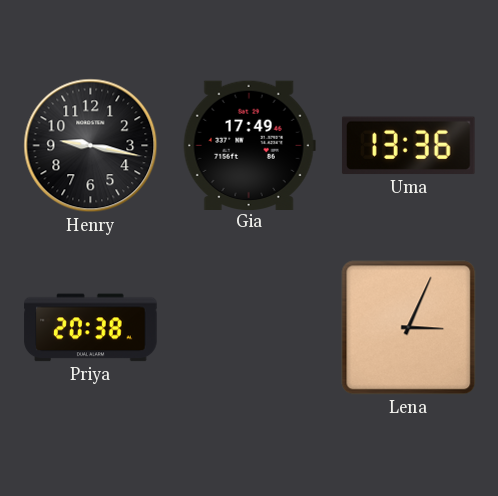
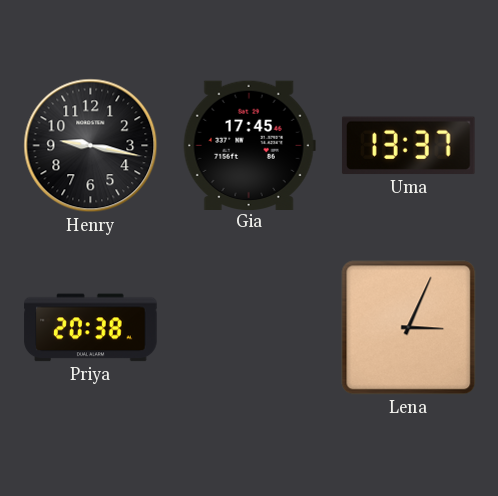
Gia: 17:49 -> 17:45
Uma: 13:36 -> 13:37
